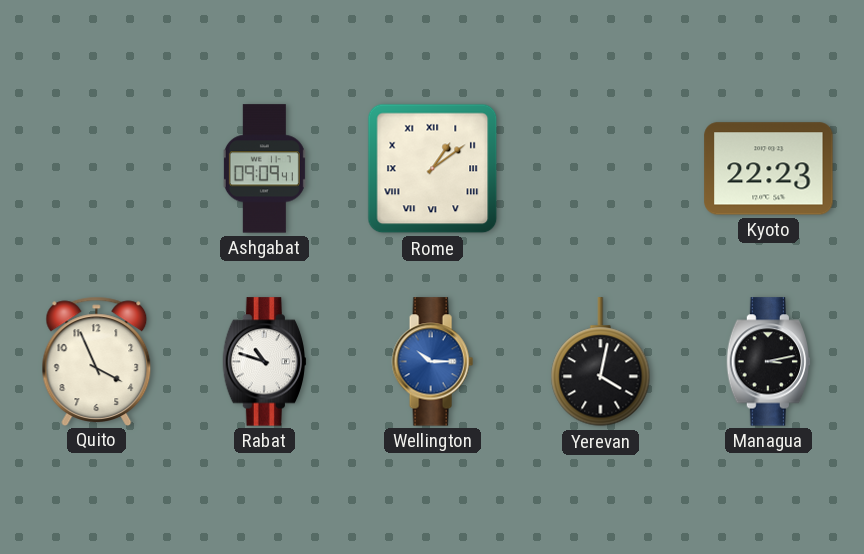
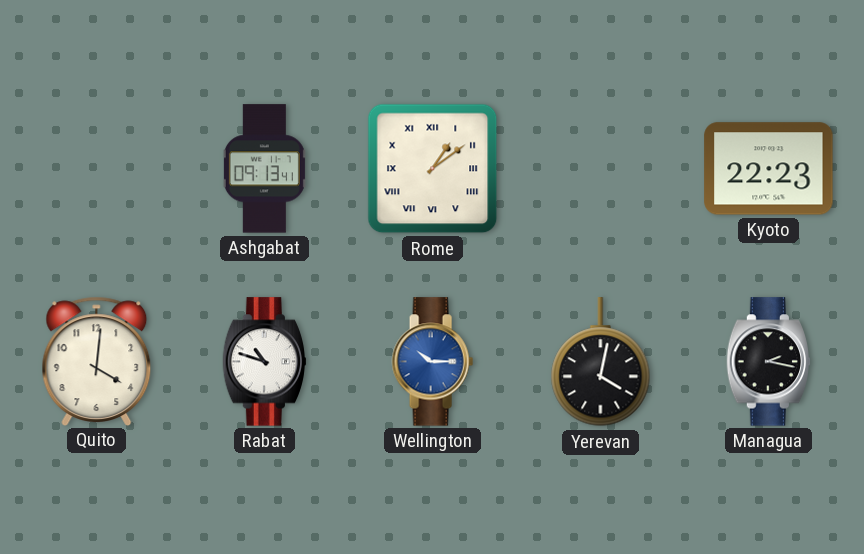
Ashgabat: 09:09 -> 09:13
Quito: 3:56 -> 4:01
Managua: 3:13 -> 2:17
